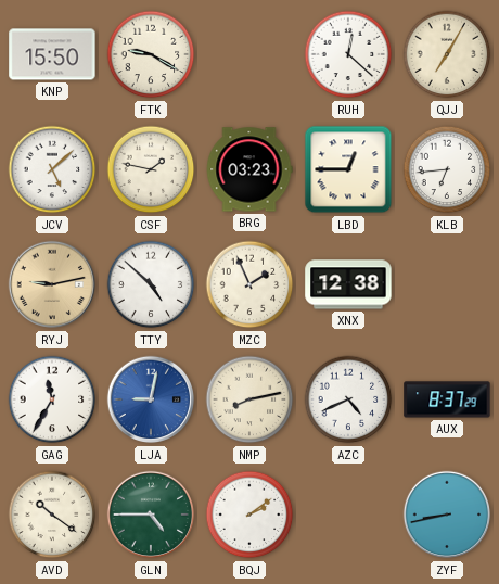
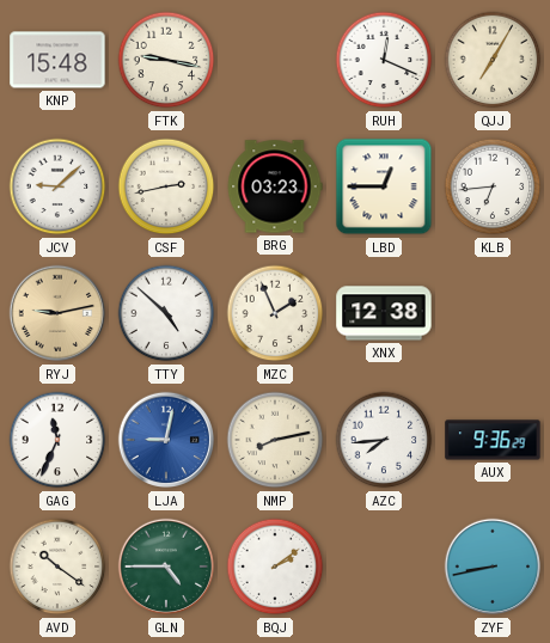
KNP: 15:50 -> 15:48
FTK: 9:20 -> 9:17
RUH: 12:22 -> 12:19
JCV: 5:08 -> 9:08
CSF: 1:47 -> 2:43
GAG: 11:35 -> 11:34
AZC: 4:41 -> 7:44
AUX: 8:37 -> 9:36
